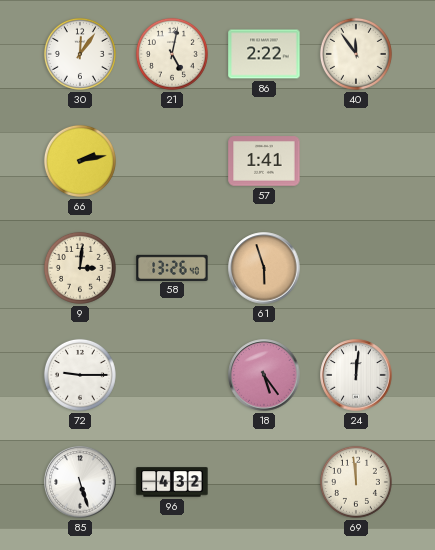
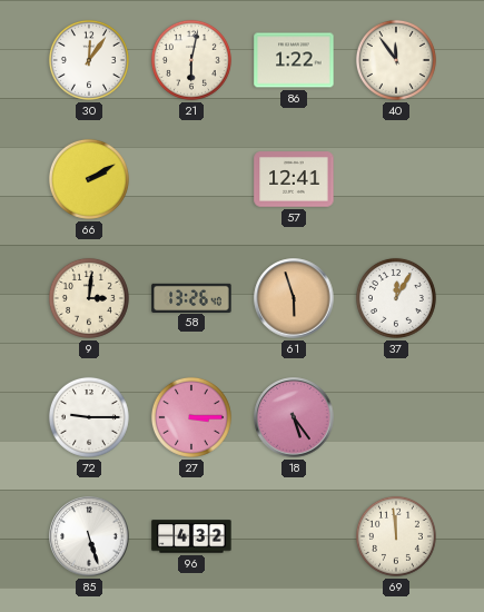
21: 5:02 -> 6:02
86: 2:22 -> 1:22
66: 2:13 -> 2:10
57: 1:41 -> 12:41
37: none -> 12:05
27: none -> 3:15
24: 12:01 -> none
